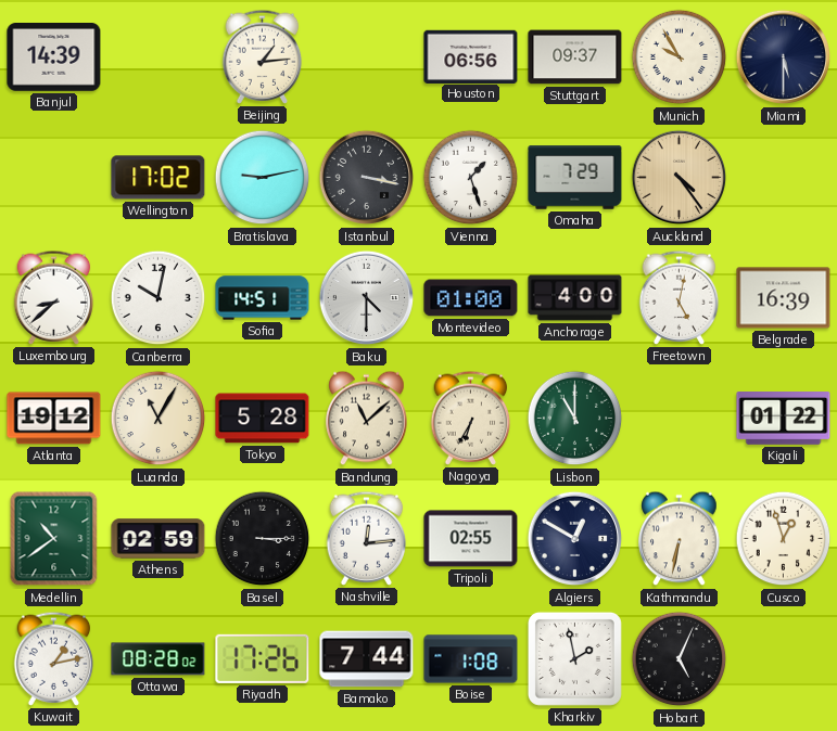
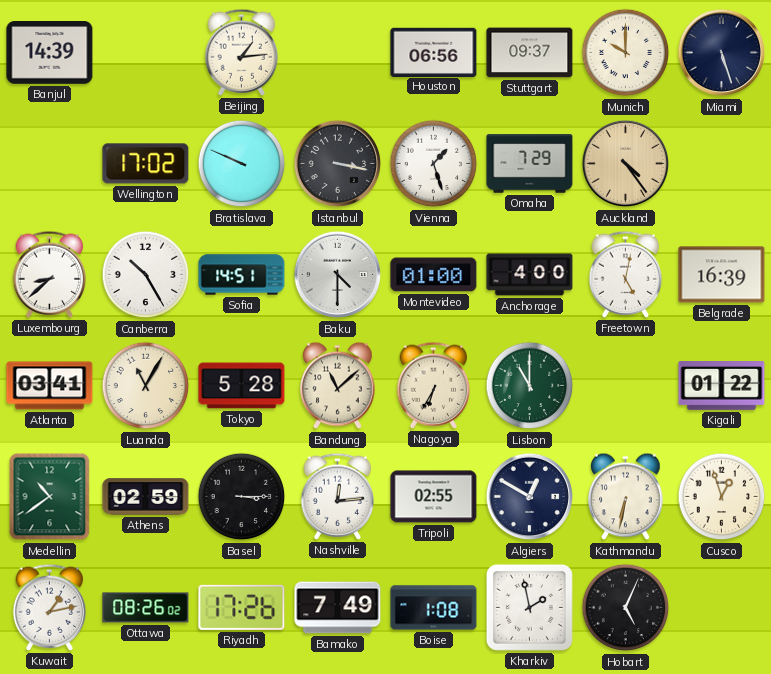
Munich: 9:55 -> 10:00
Miami: 5:30 -> 5:27
Bratislava: 9:13 -> 9:49
Canberra: 10:02 -> 10:25
Atlanta: 19:12 -> 03:41
Ottawa: 08:28 -> 08:26
Bamako: 7:44 -> 7:49
